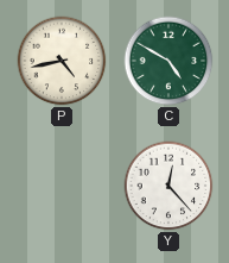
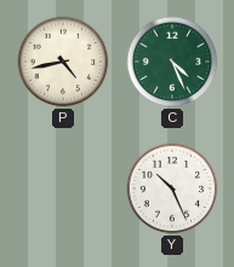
C: 4:50 -> 4:26
Y: 12:23 -> 10:26
